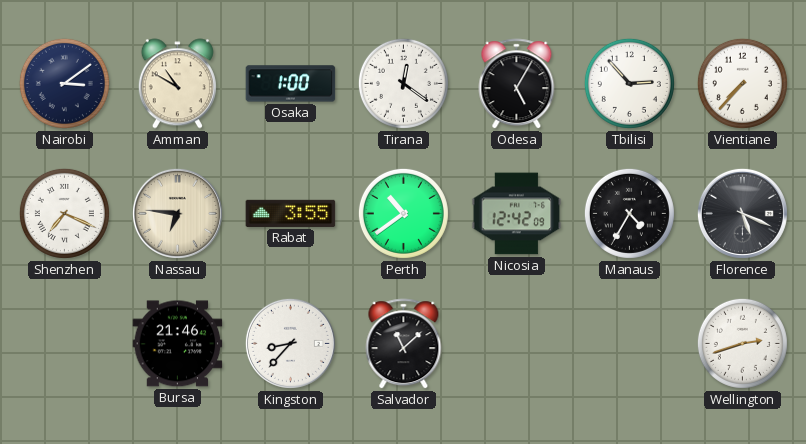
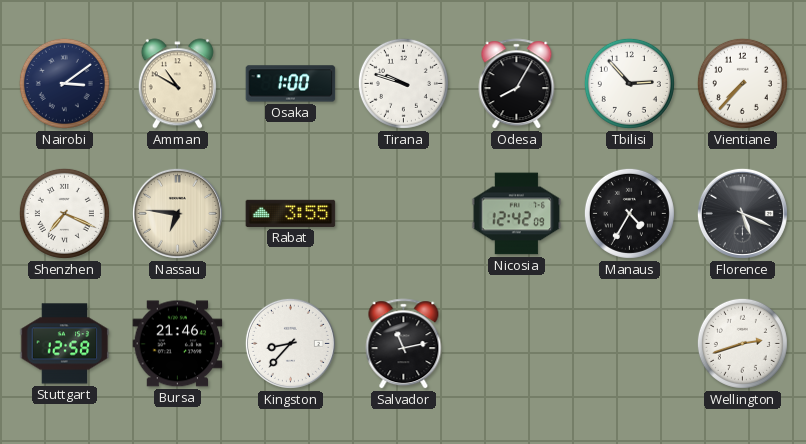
Tirana: 12:21 -> 9:48
Odesa: 5:05 -> 8:05
Perth: 10:39 -> none
Stuttgart: none -> 12:58
Salvador: 11:08 -> 11:13
